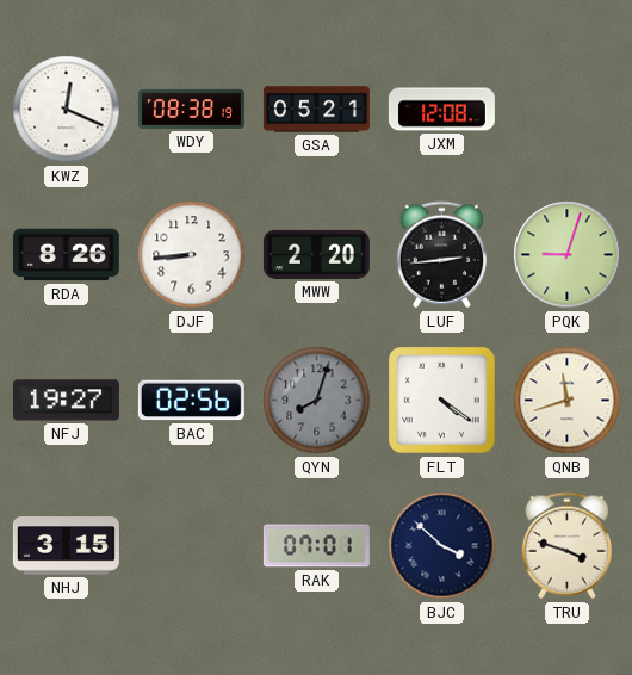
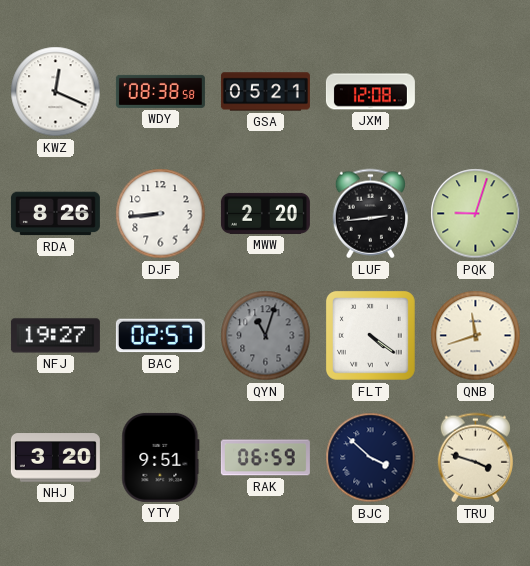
WDY: 08:38:19 -> 08:38:58
BAC: 02:56 -> 02:57
QYN: 8:03 -> 11:03
NHJ: 3:15 -> 3:20
YTY: none -> 9:51
RAK: 07:01 -> 06:59
